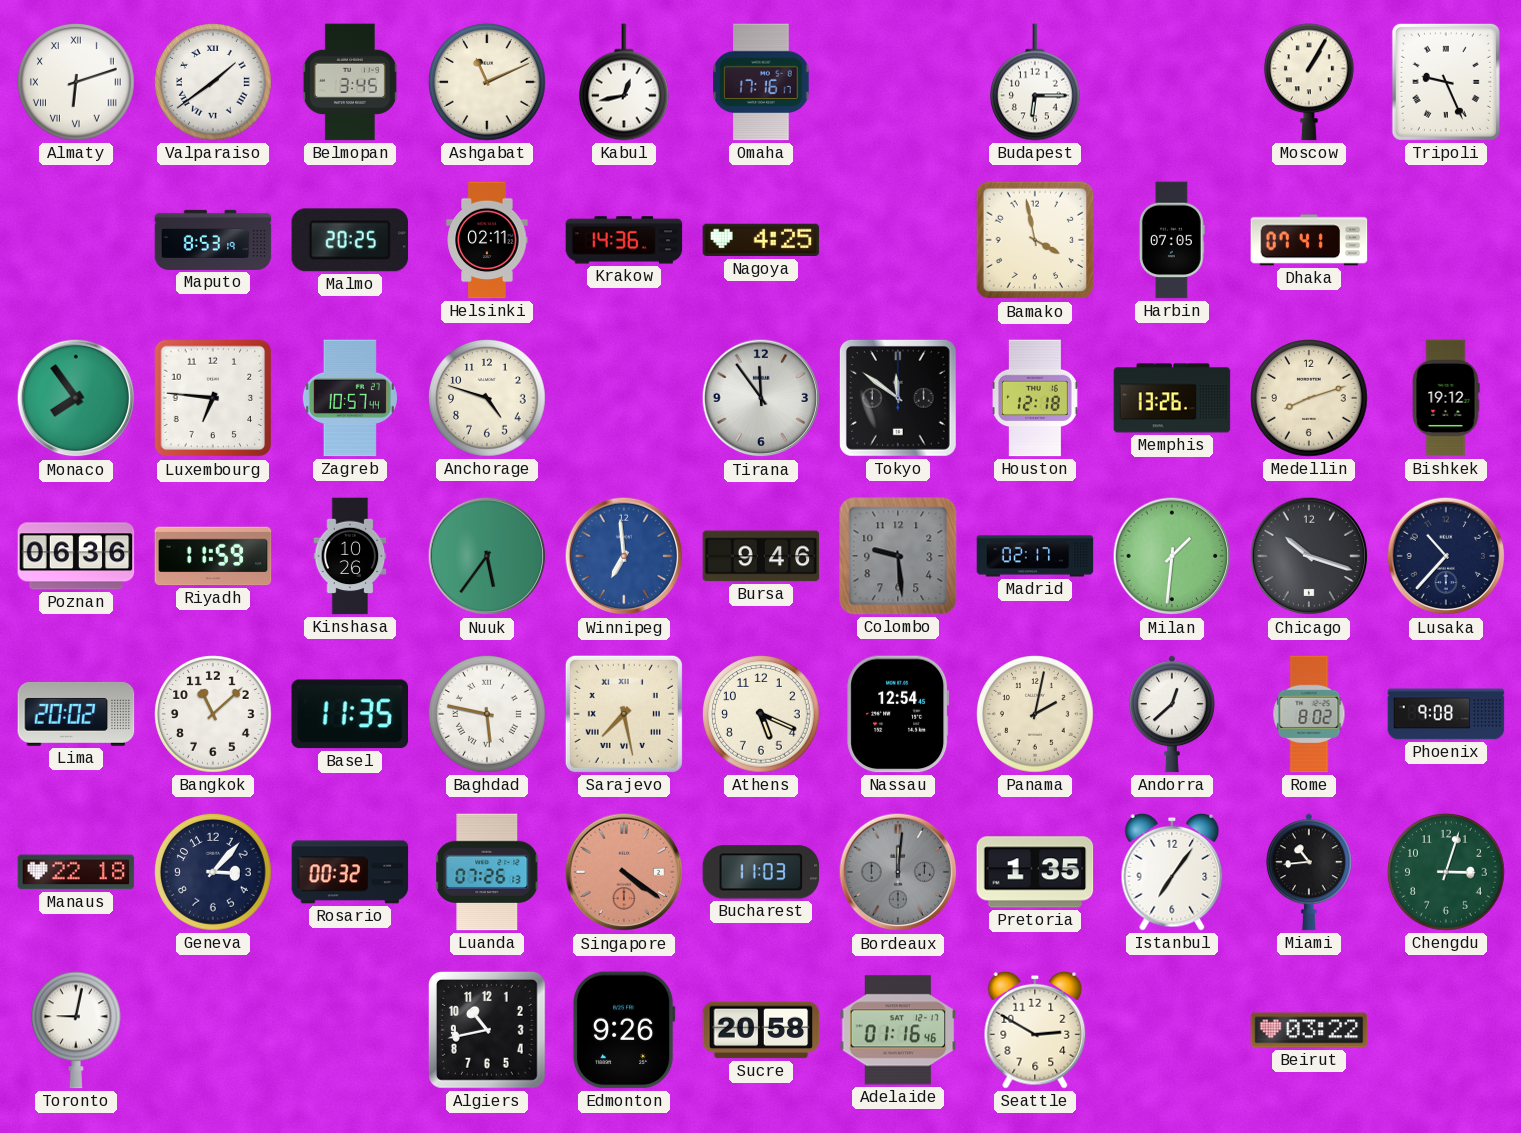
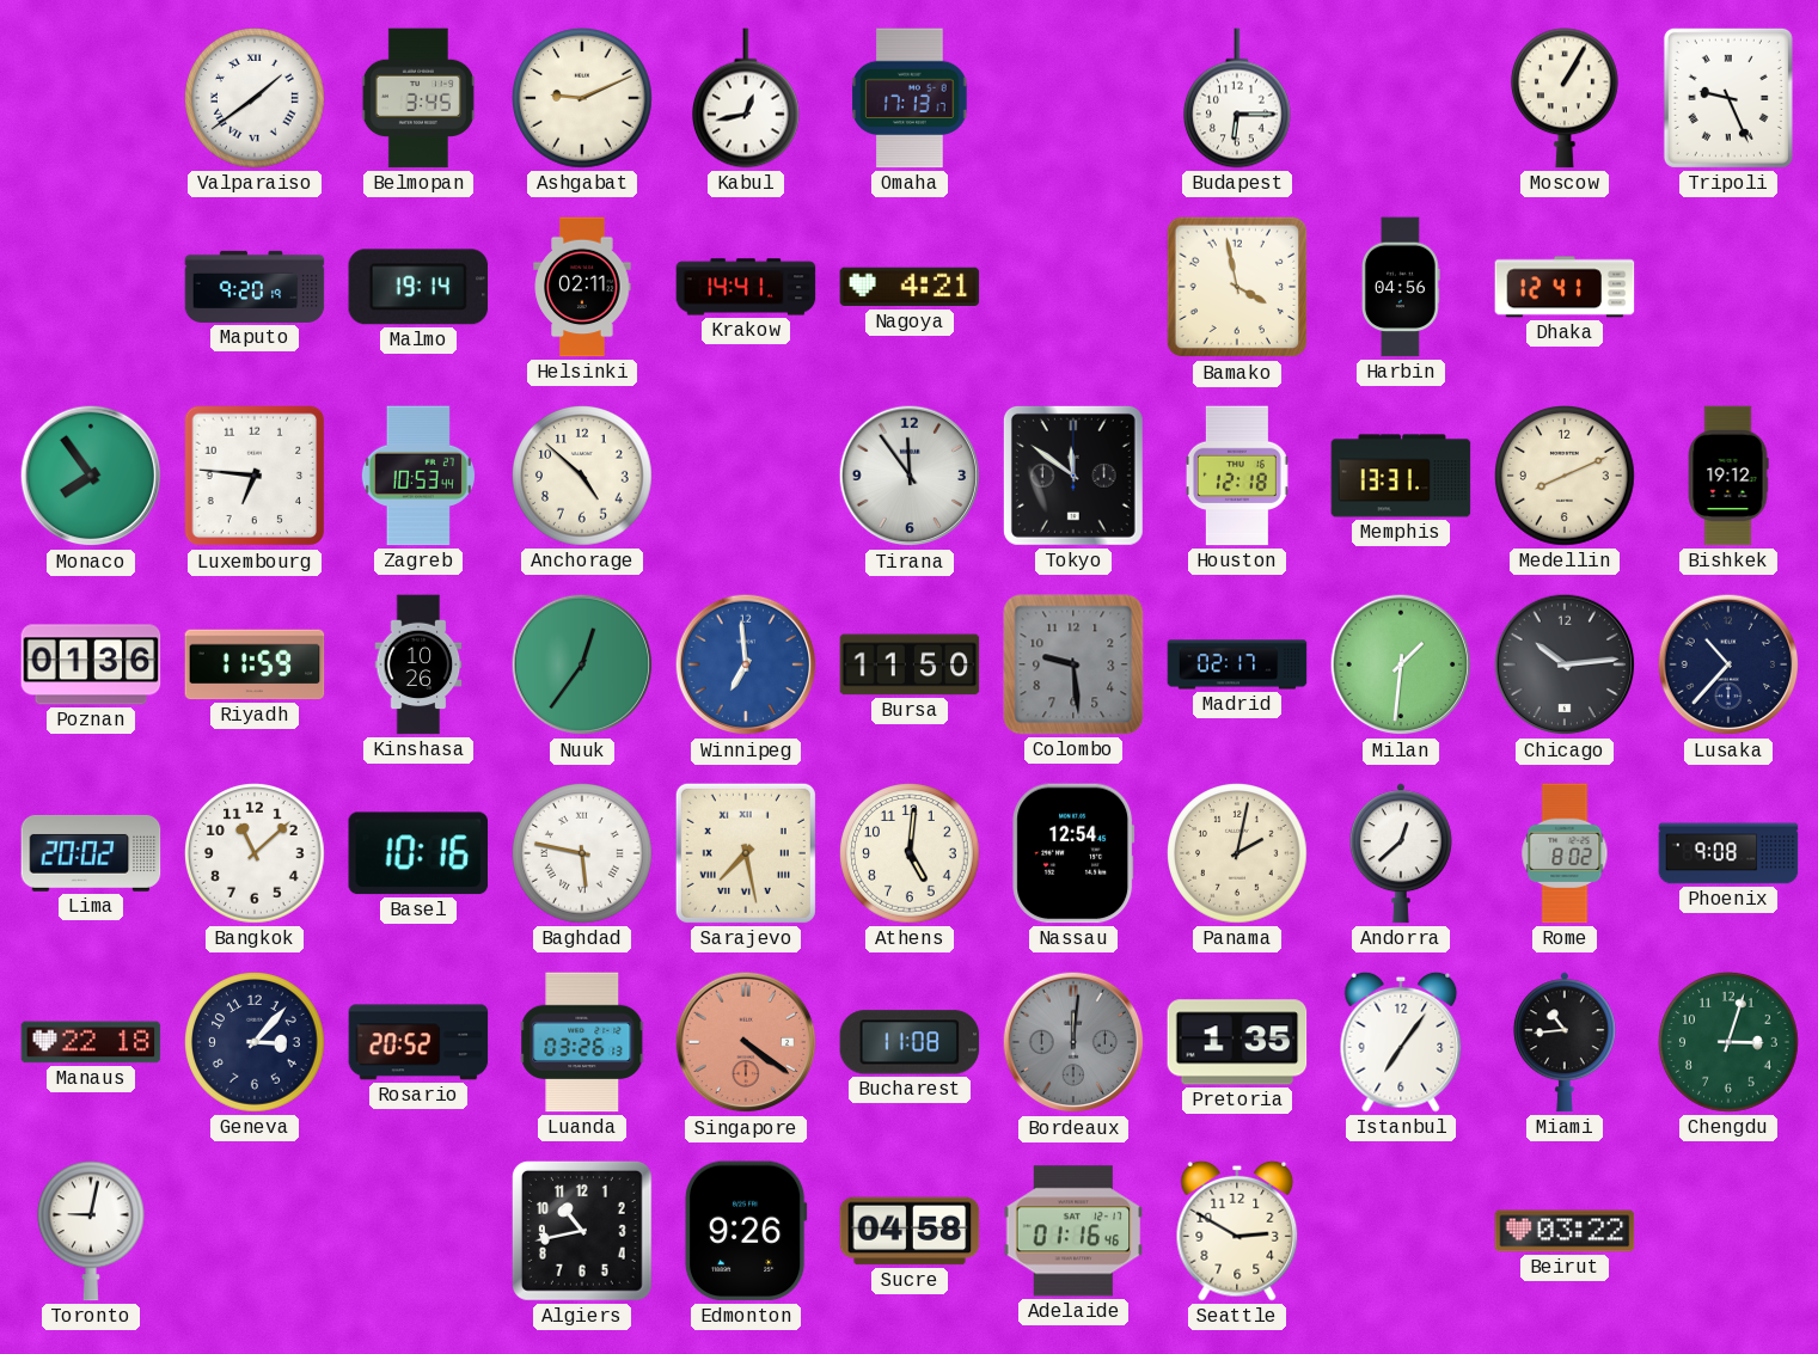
Almaty: 6:12 -> none
Ashgabat: 11:11 -> 9:11
Omaha: 17:16 -> 17:13
Maputo: 8:53 -> 9:20
Malmo: 20:25 -> 19:14
Krakow: 14:36 -> 14:41
Nagoya: 4:25 -> 4:21
Harbin: 07:05 -> 04:56
Dhaka: 07:41 -> 12:41
Zagreb: 10:57 -> 10:53
Anchorage: 4:48 -> 4:52
Memphis: 13:26 -> 13:31
Medellin: 8:12 -> 8:11
Poznan: 06:36 -> 01:36
Nuuk: 5:36 -> 12:36
Bursa: 9:46 -> 11:50
Chicago: 10:18 -> 10:14
Basel: 11:35 -> 10:16
Athens: 5:19 -> 5:01
Rosario: 00:32 -> 20:52
Luanda: 07:26 -> 03:26
Bucharest: 11:03 -> 11:08
Sucre: 20:58 -> 04:58
